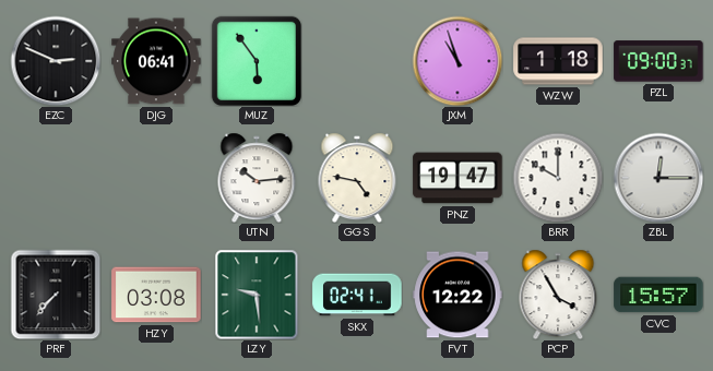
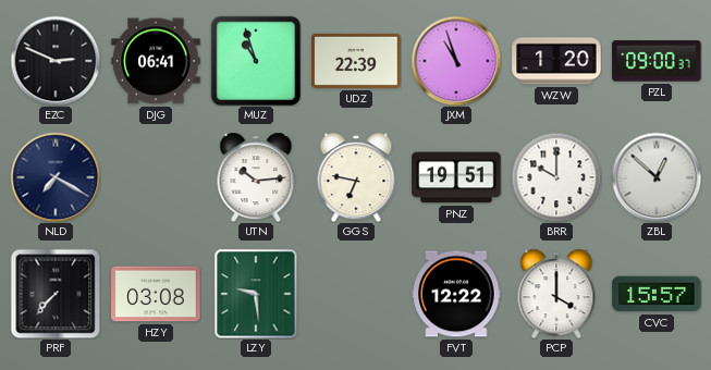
MUZ: 5:54 -> 10:57
UDZ: none -> 22:39
WZW: 1:18 -> 1:20
NLD: none -> 7:20
GGS: 4:47 -> 6:47
PNZ: 19:47 -> 19:51
ZBL: 12:15 -> 12:52
SKX: 02:41 -> none
PCP: 3:55 -> 4:00
